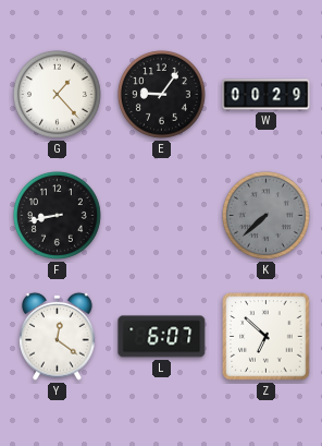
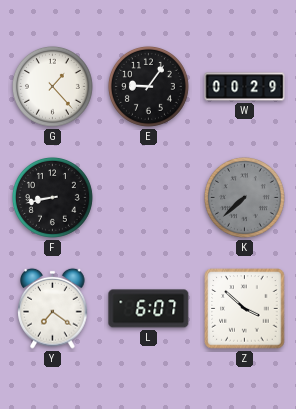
Y: 12:21 -> 7:21
Z: 6:52 -> 3:52
